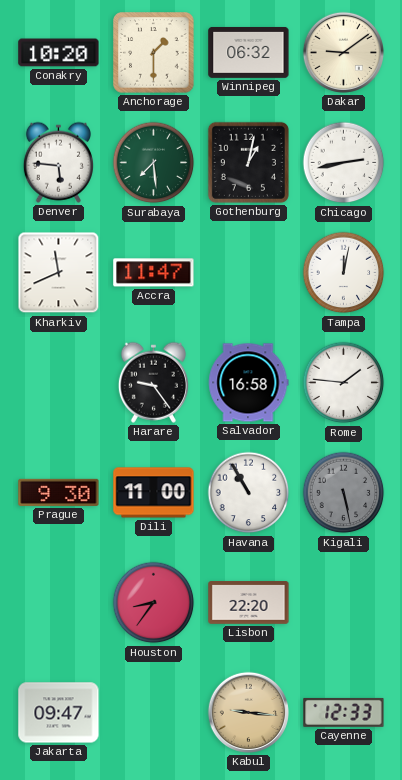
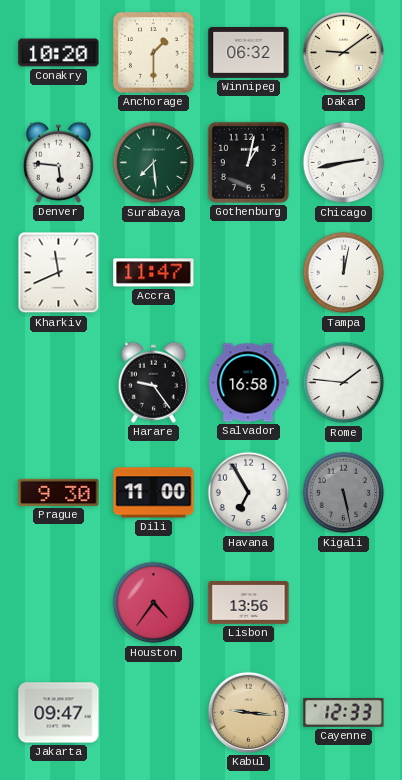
Havana: 10:55 -> 6:55
Houston: 8:36 -> 4:36
Lisbon: 22:20 -> 13:56
